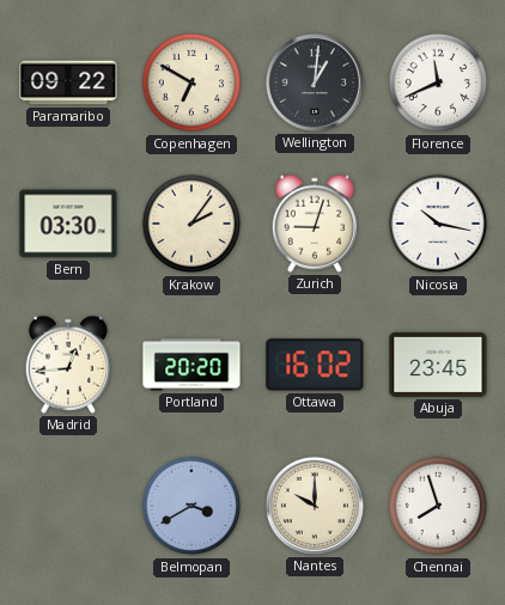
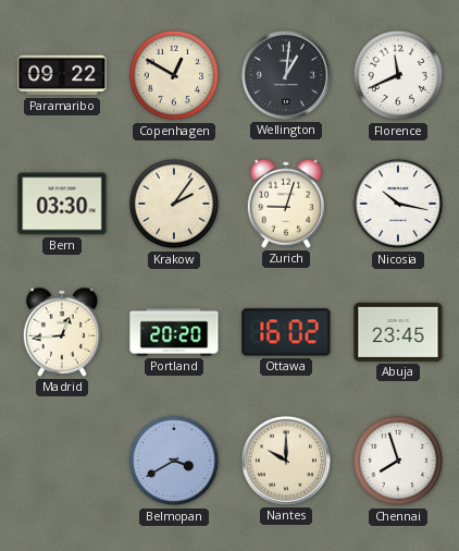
Copenhagen: 6:50 -> 12:50
